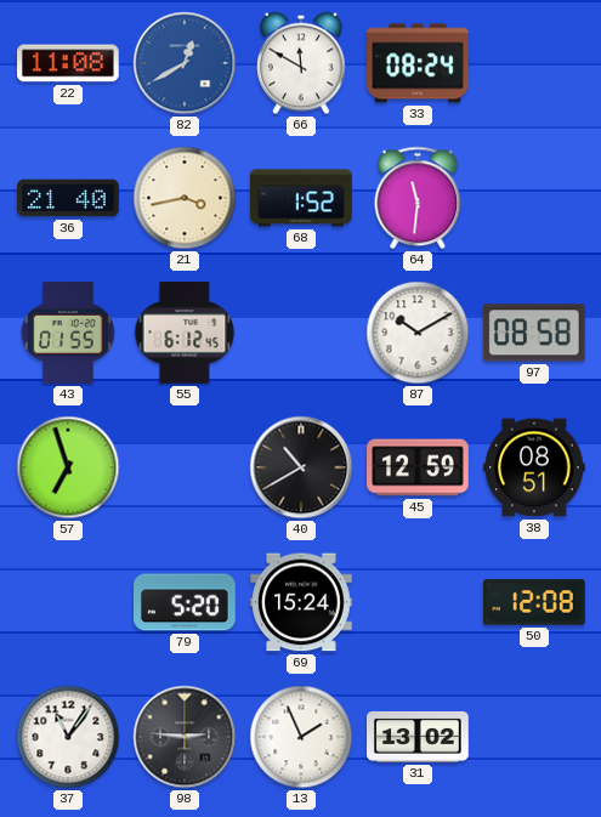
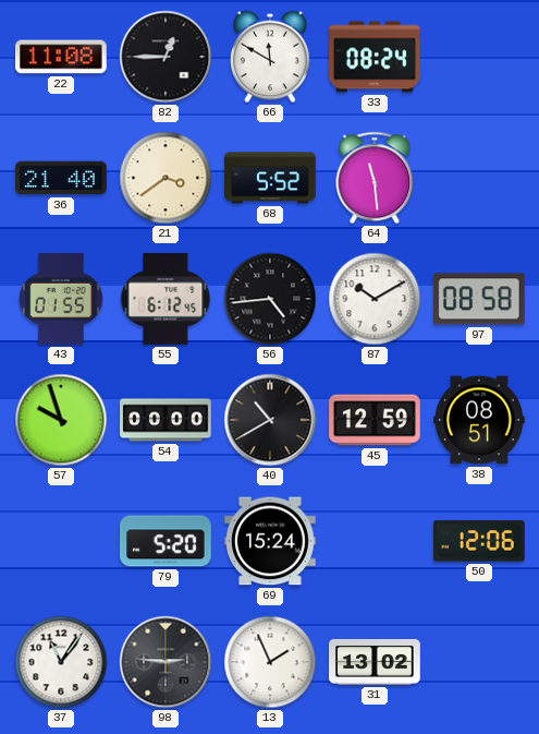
82: 12:40 -> 12:45
82 dial: blue -> black
21: 3:43 -> 3:39
68: 1:52 -> 5:52
64: 11:31 -> 11:29
56: none -> 4:44
57: 6:57 -> 9:57
54: none -> 00:00
50: 12:08 -> 12:06
